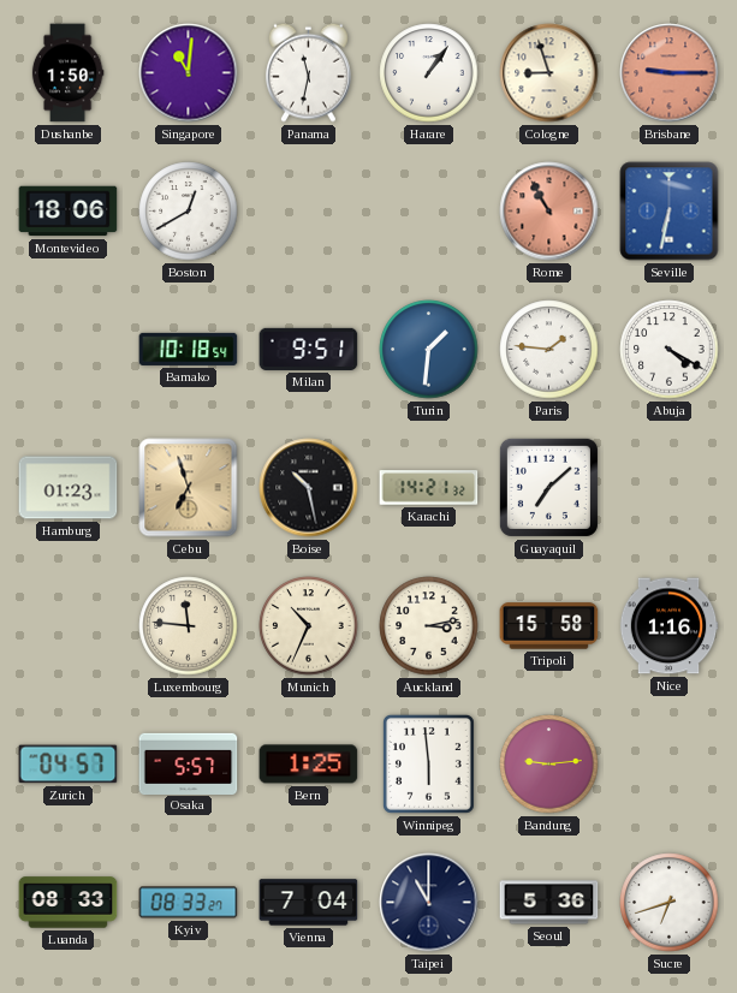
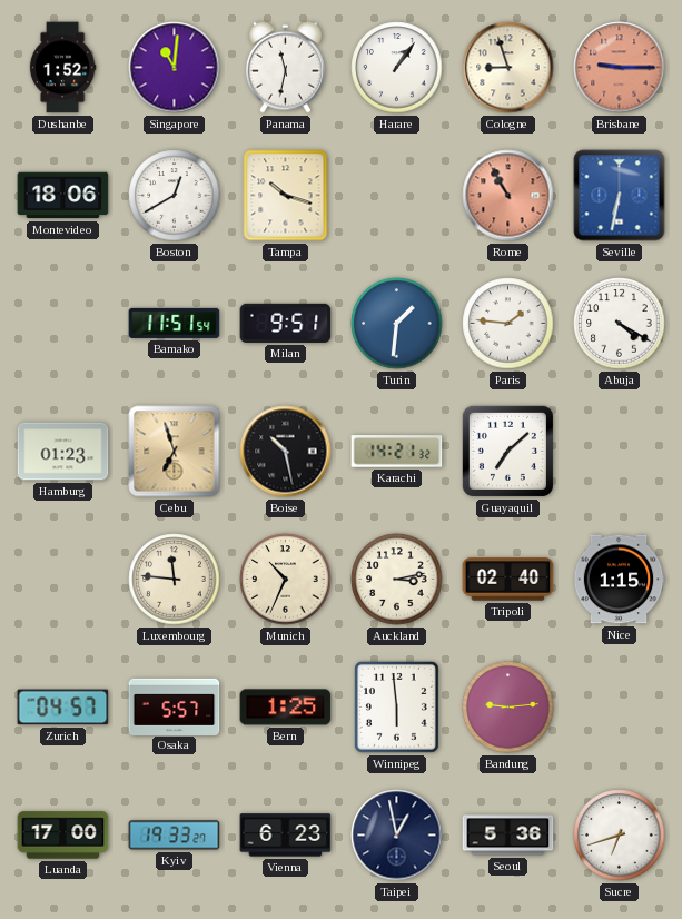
Dushanbe: 1:50 -> 1:52
Tampa: none -> 10:18
Bamako: 10:18 -> 11:51
Tripoli: 15:58 -> 02:40
Nice: 1:16 -> 1:15
Luanda: 08:33 -> 17:00
Kyiv: 08:33 -> 19:33
Vienna: 7:04 -> 6:23
Taipei: 11:00 -> 12:58
